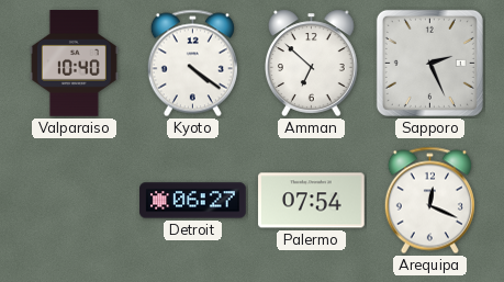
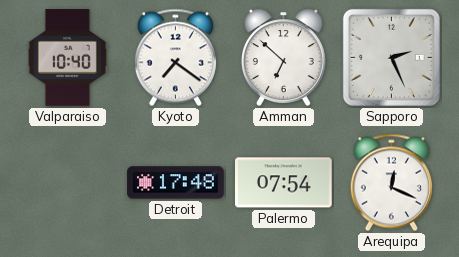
Kyoto: 4:21 -> 7:21
Detroit: 06:27 -> 17:48
